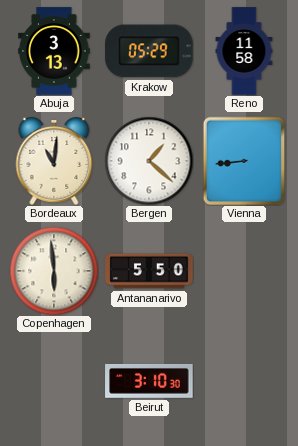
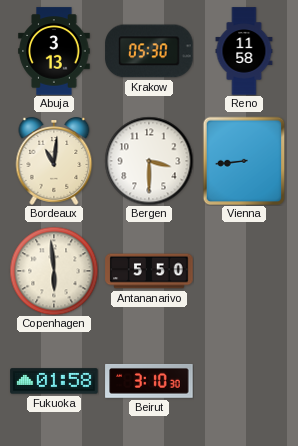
Krakow: 05:29 -> 05:30
Bergen: 1:22 -> 3:30
Fukuoka: none -> 01:58
